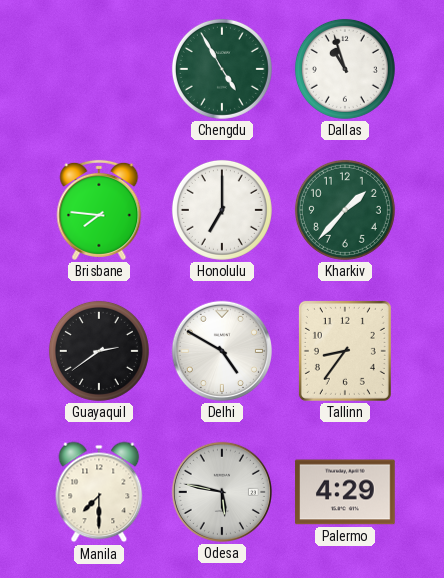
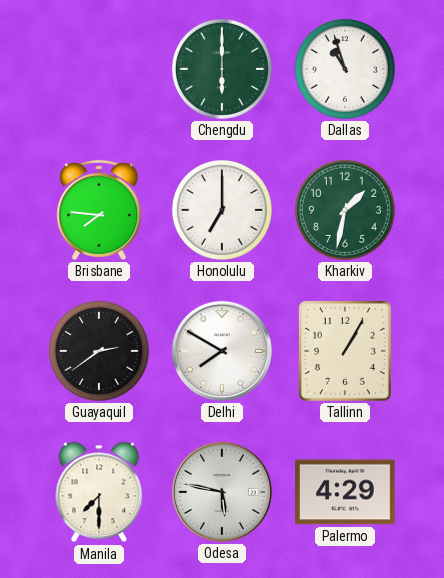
Chengdu: 4:55 -> 6:00
Kharkiv: 1:37 -> 1:32
Delhi: 4:50 -> 7:50
Tallinn: 8:36 -> 1:05
